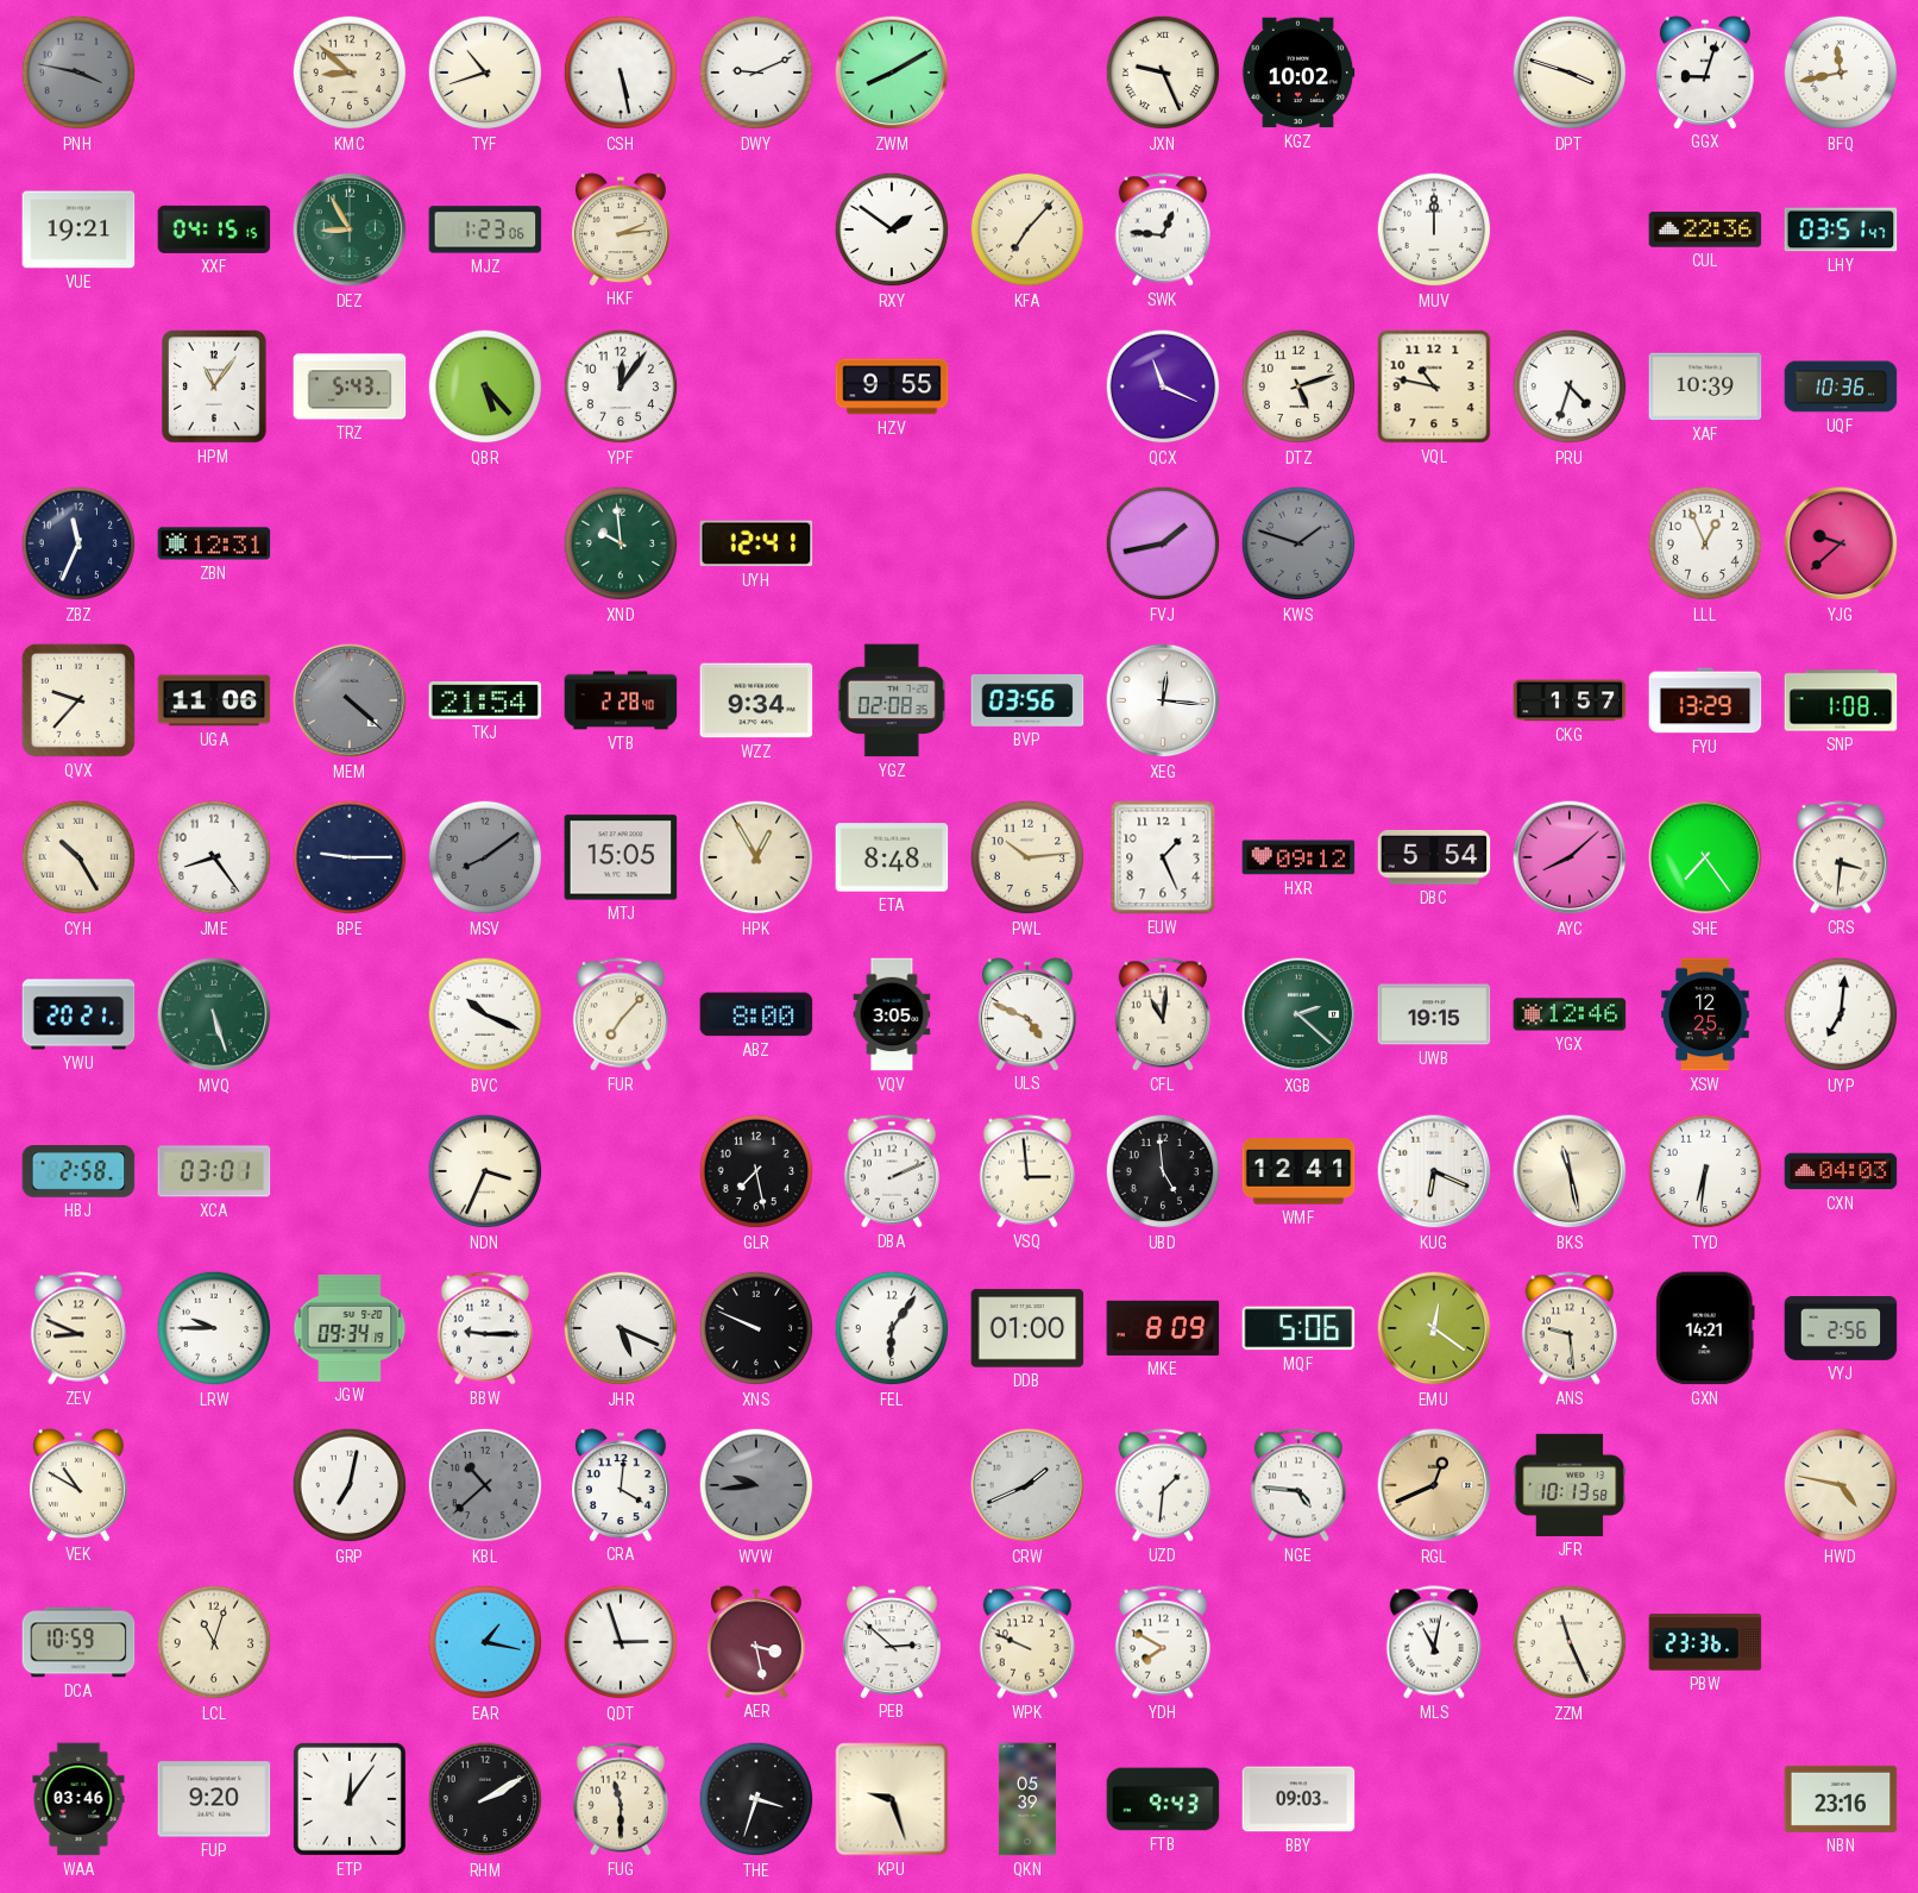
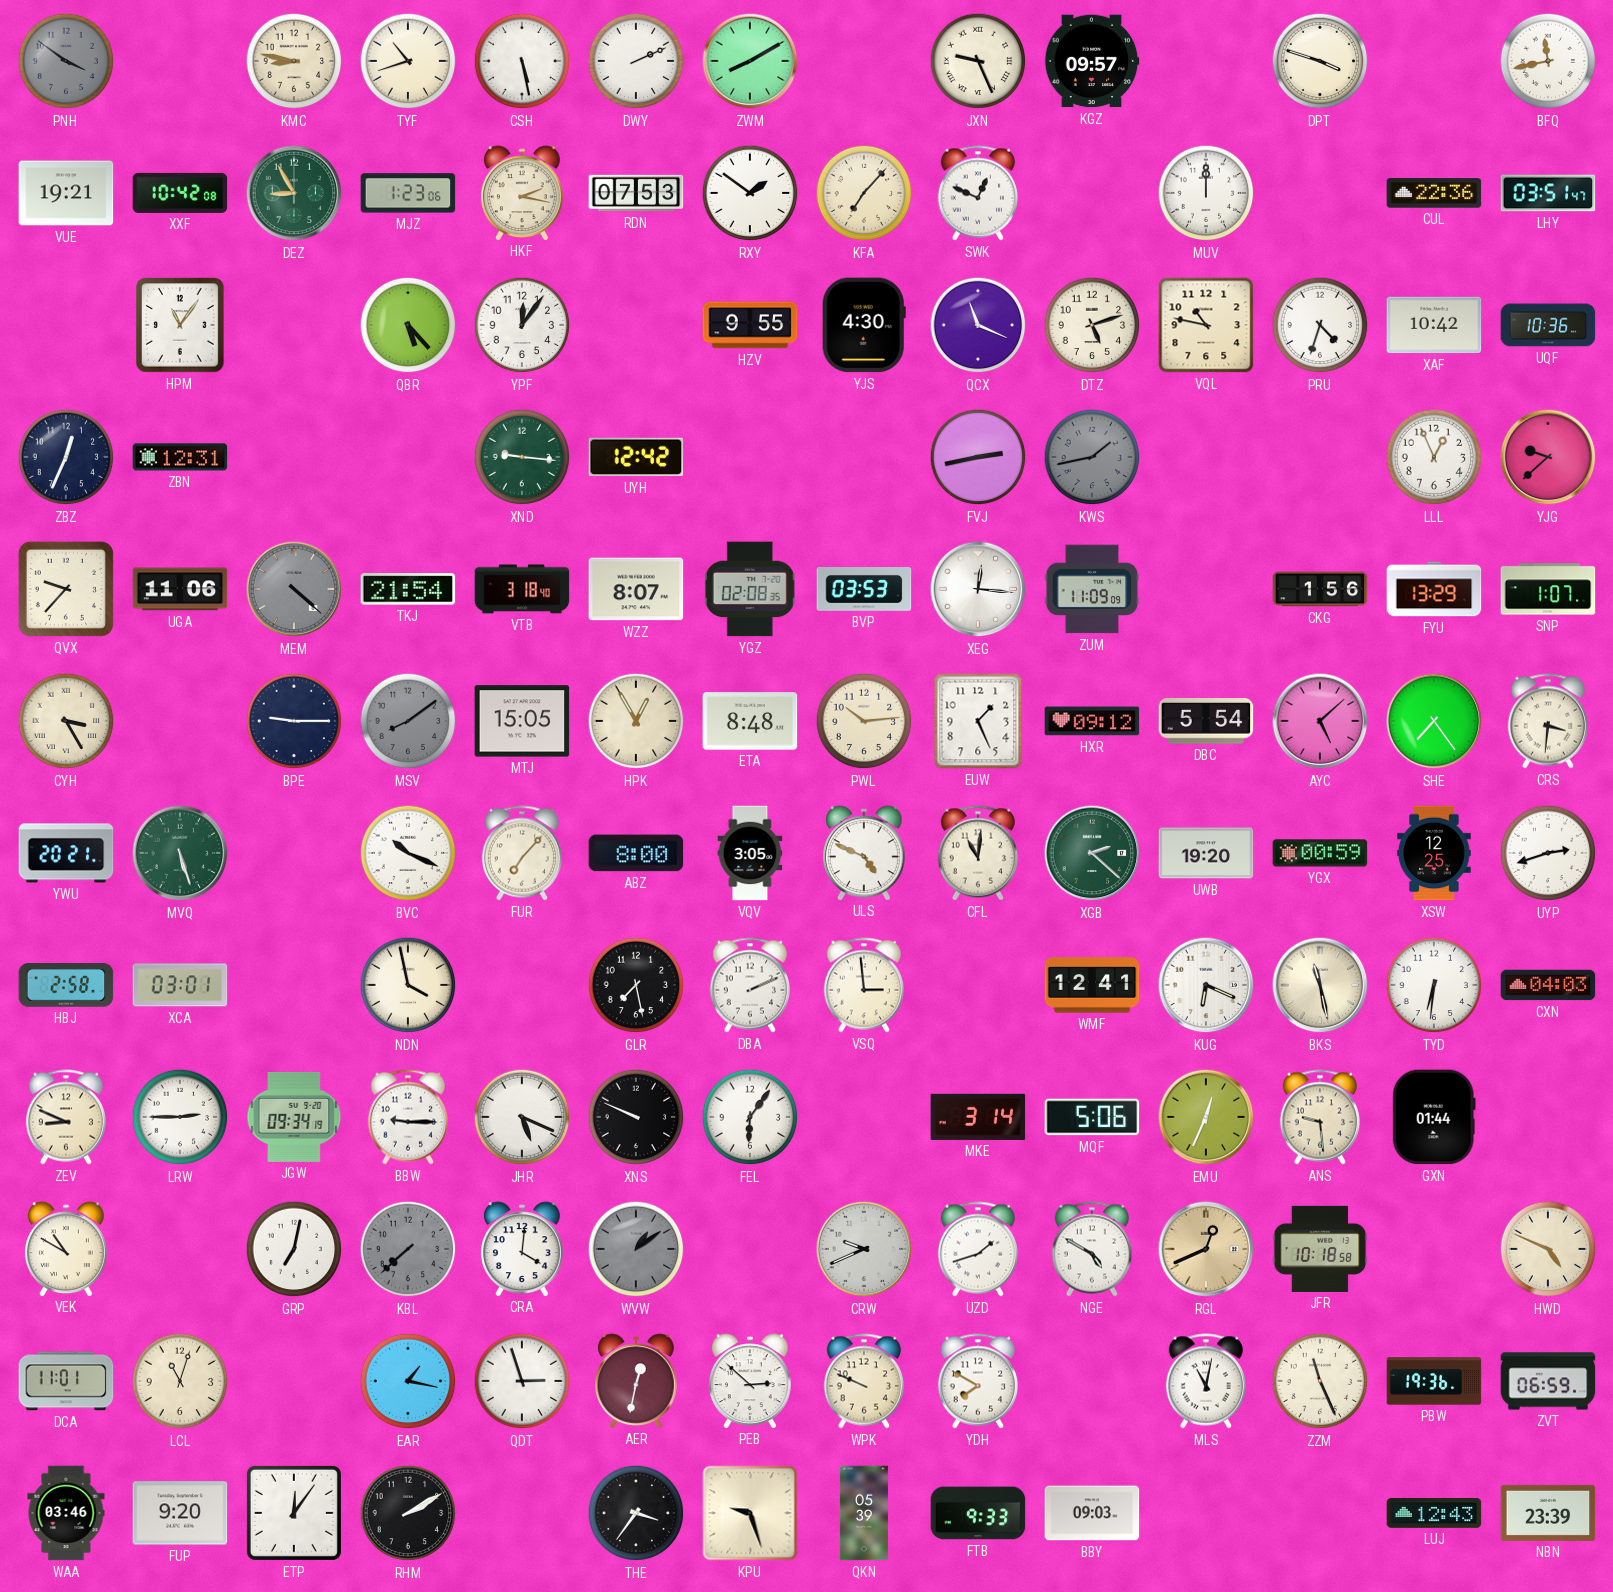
PNH: 3:47 -> 3:51
KMC: 8:52 -> 8:47
DWY: 9:11 -> 2:11
KGZ: 10:02 -> 09:57
GGX: 9:03 -> none
XXF: 04:15 -> 10:42
HKF: 2:14 -> 2:17
RDN: none -> 07:53
SWK: 12:46 -> 12:49
TRZ: 5:43 -> none
YJS: none -> 4:30
XAF: 10:39 -> 10:42
ZBZ: 11:34 -> 12:34
XND: 9:59 -> 9:16
UYH: 12:41 -> 12:42
FVJ: 1:43 -> 2:43
KWS: 1:48 -> 1:43
VTB: 2:28 -> 3:18
WZZ: 9:34 -> 8:07
BVP: 03:56 -> 03:53
ZUM: none -> 11:09
CKG: 1:57 -> 1:56
SNP: 1:08 -> 1:07
CYH: 10:25 -> 3:25
JME: 8:24 -> none
AYC: 8:08 -> 5:08
UWB: 19:15 -> 19:20
YGX: 12:46 -> 00:59
UYP: 7:01 -> 2:42
NDN: 3:34 -> 3:58
UBD: 4:59 -> none
LRW: 9:45 -> 2:45
DDB: 01:00 -> none
MKE: 8:09 -> 3:14
EMU: 12:21 -> 12:34
GXN: 14:21 -> 01:44
VYJ: 2:56 -> none
KBL: 10:38 -> 7:38
WVW: 9:44 -> 1:09
CRW: 1:41 -> 9:41
UZD: 1:31 -> 1:42
NGE: 4:46 -> 4:50
JFR: 10:13 -> 10:18
HWD: 4:47 -> 4:49
DCA: 10:59 -> 11:01
AER: 3:28 -> 12:32
PBW: 23:36 -> 19:36
ZVT: none -> 06:59
FUG: 11:30 -> none
THE: 3:33 -> 3:36
FTB: 9:43 -> 9:33
LUJ: none -> 12:43
NBN: 23:16 -> 23:39
